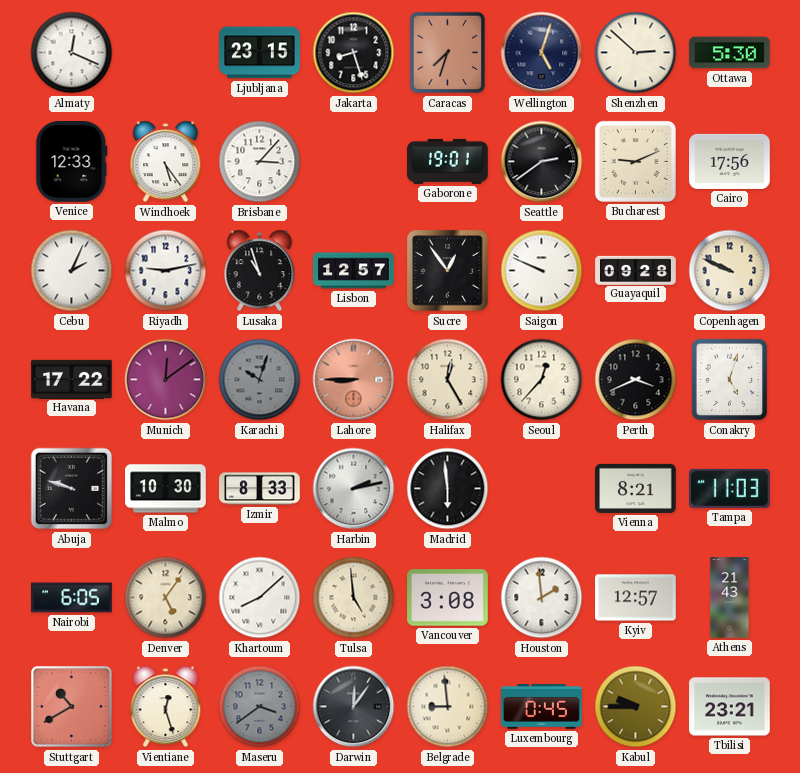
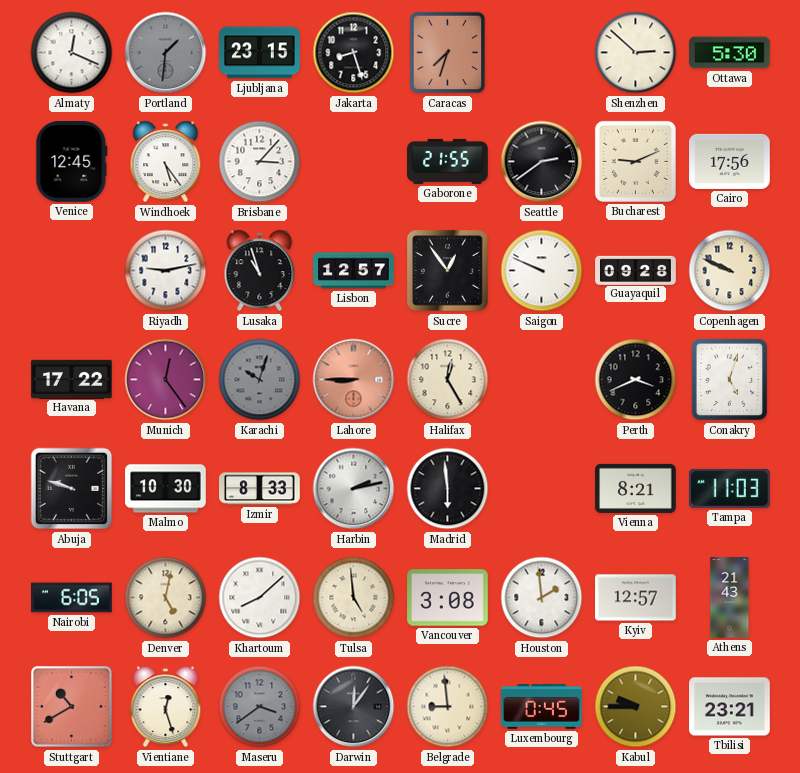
Portland: none -> 1:31
Wellington: 5:03 -> none
Venice: 12:33 -> 12:45
Gaborone: 19:01 -> 21:55
Cebu: 2:04 -> none
Munich: 12:09 -> 12:24
Seoul: 12:37 -> none
Denver: 5:06 -> 5:02
